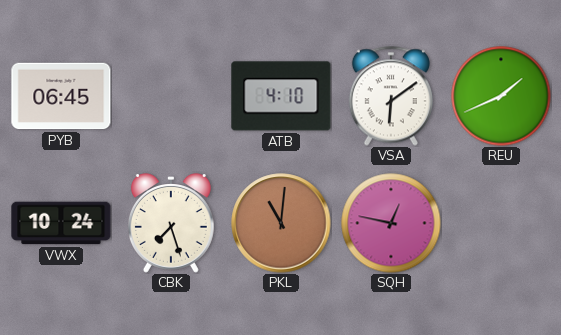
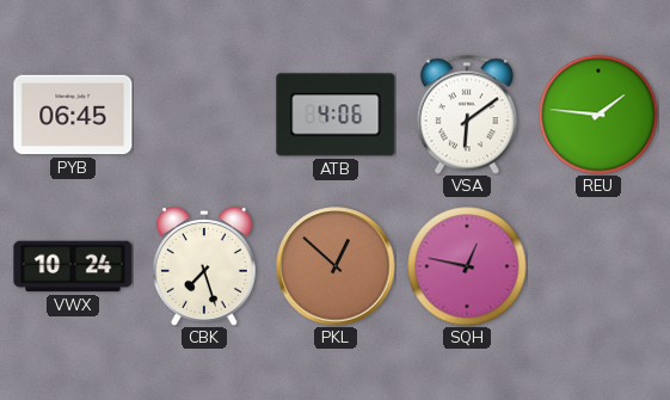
ATB: 4:10 -> 4:06
REU: 1:41 -> 1:46
PKL: 11:01 -> 12:52
